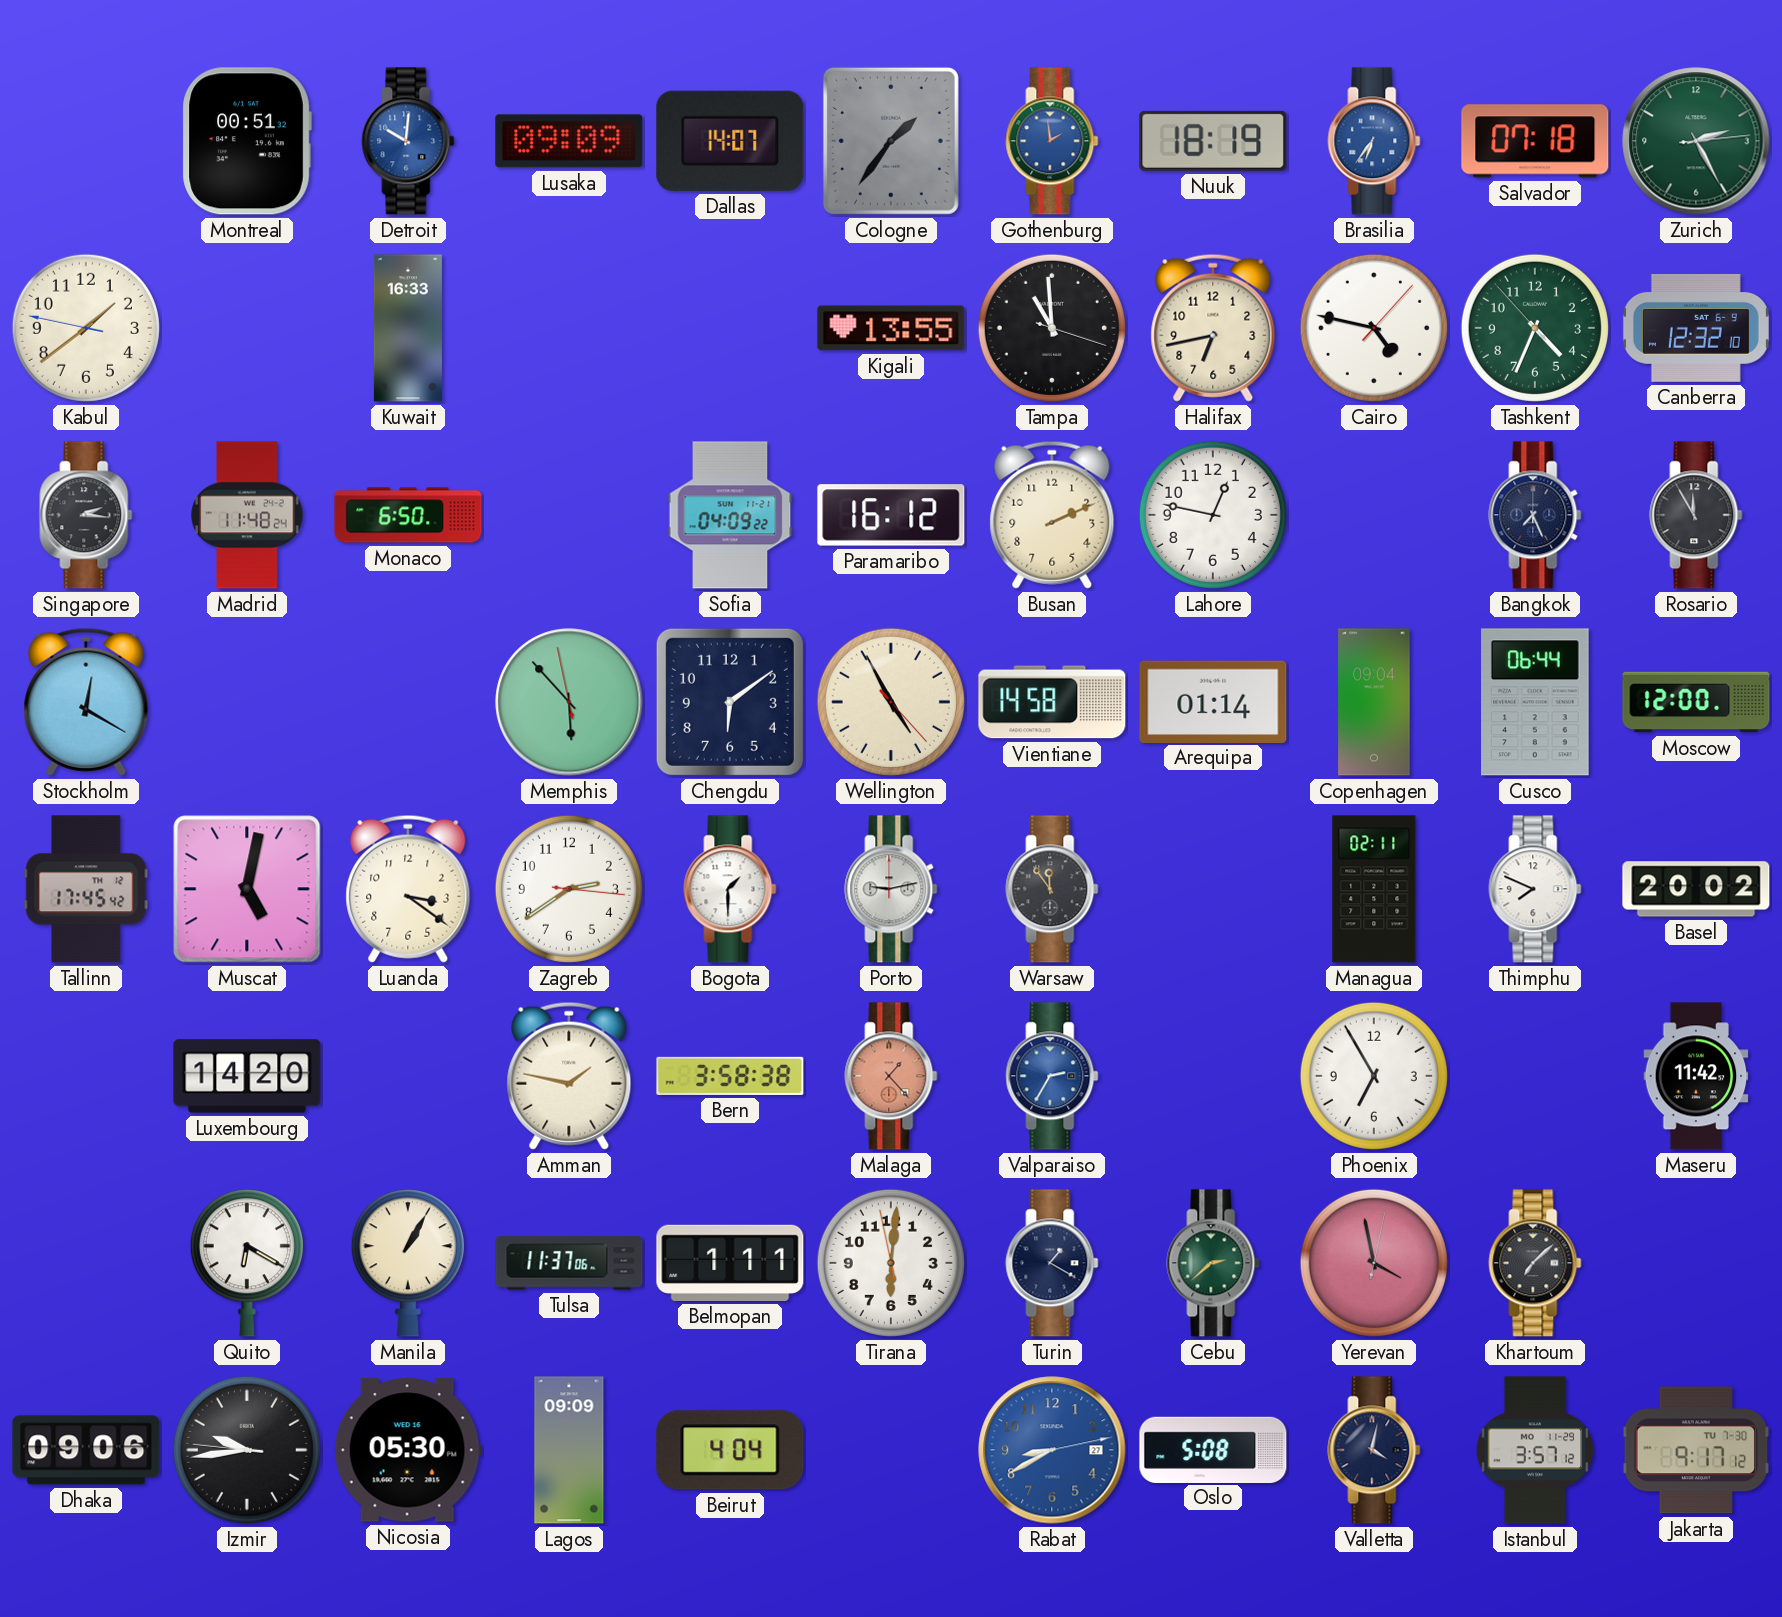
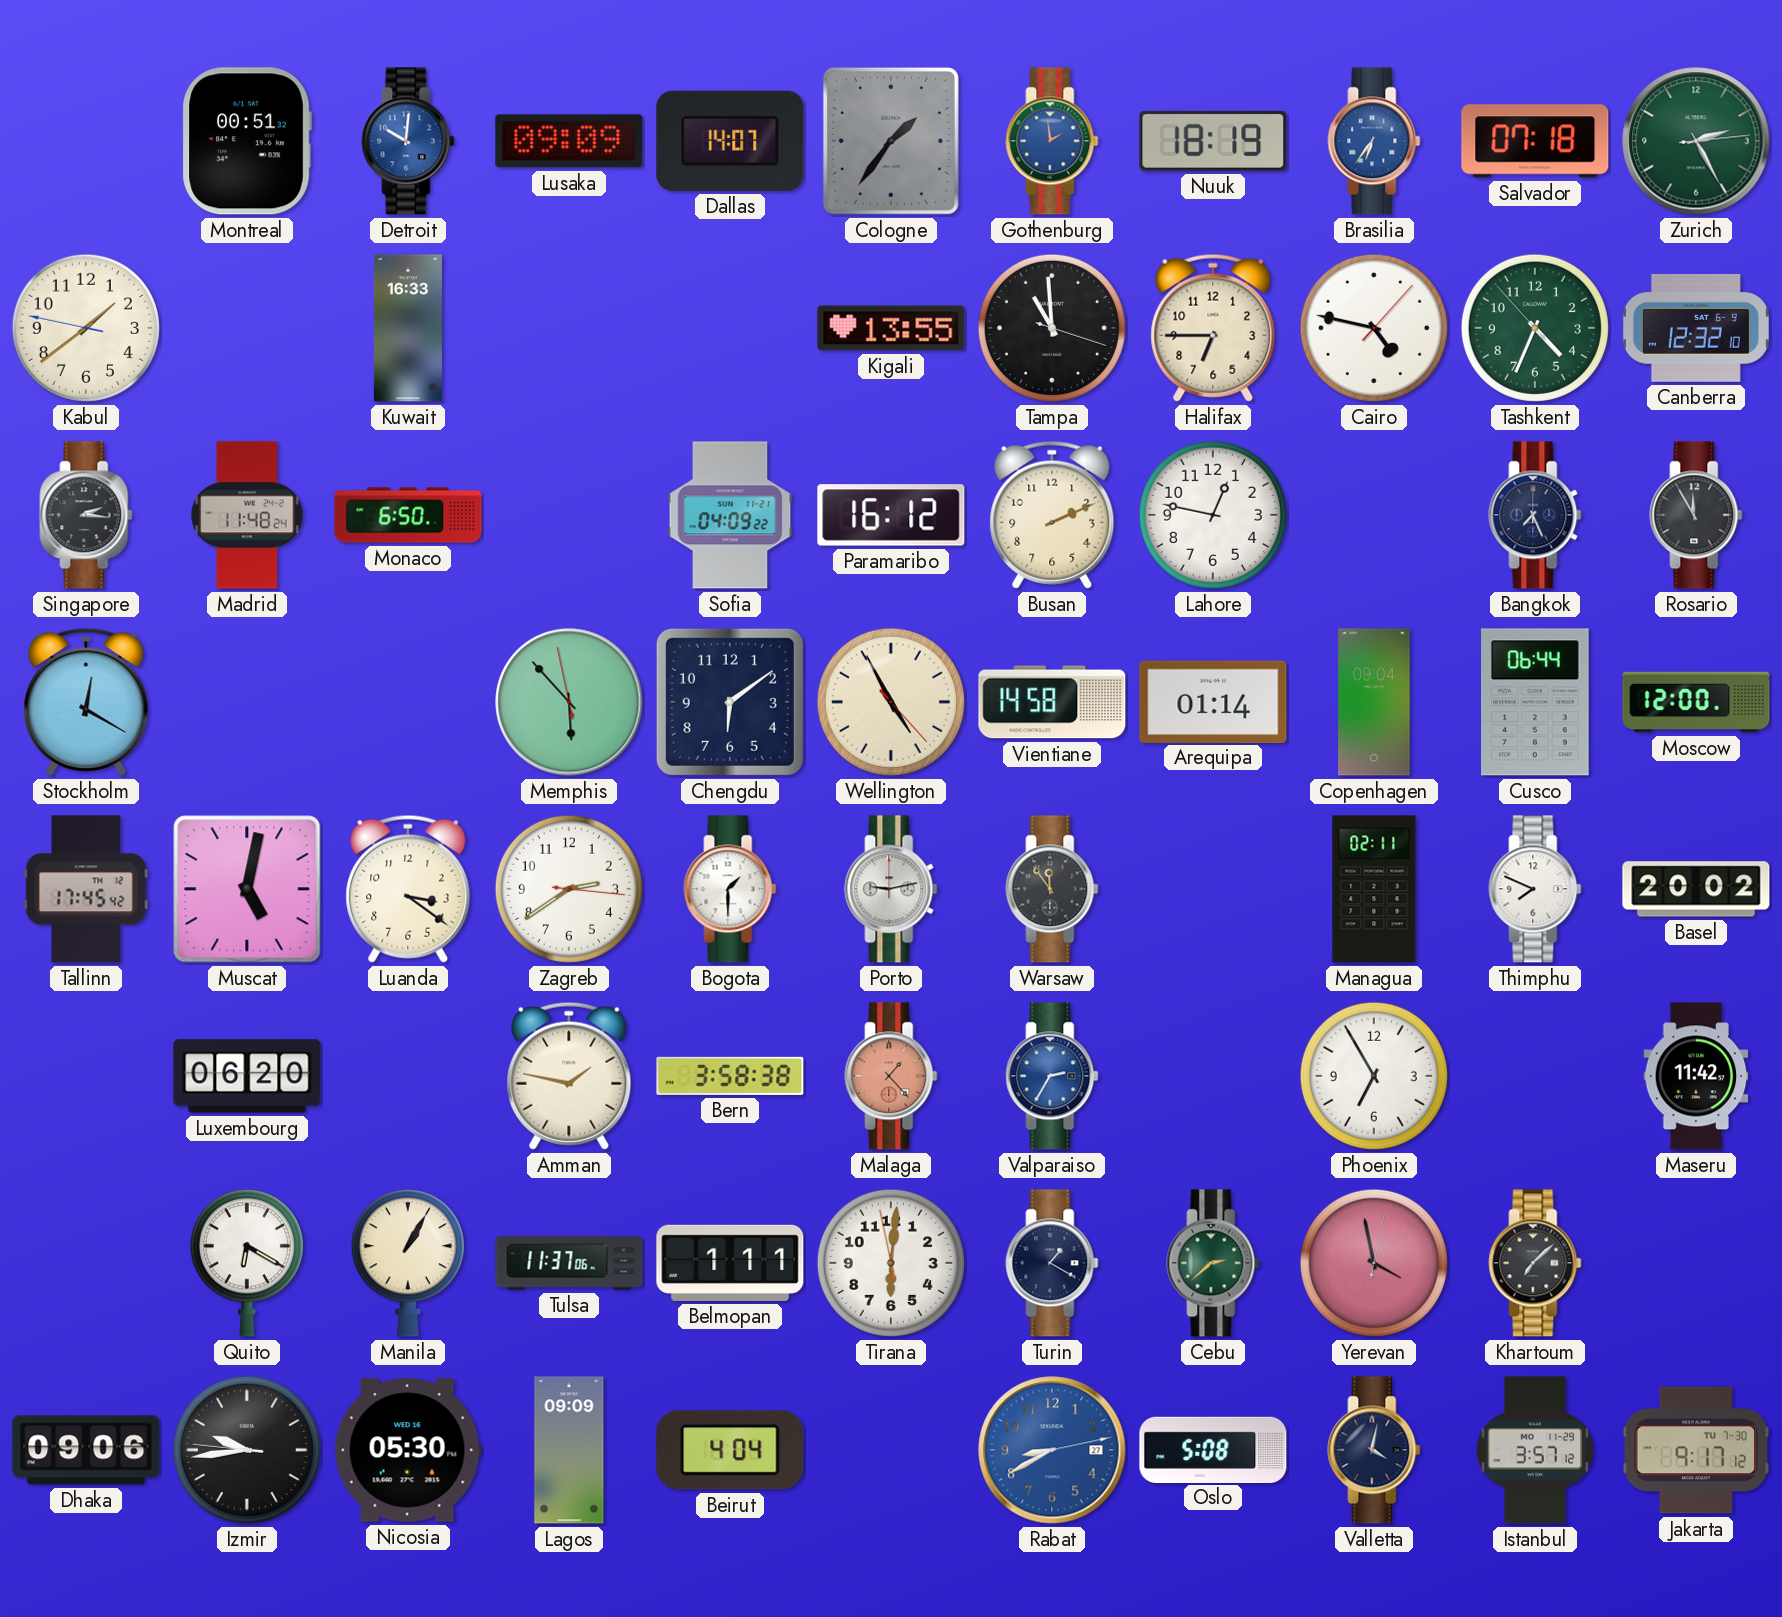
Halifax: 6:43 -> 6:45
Luxembourg: 14:20 -> 06:20
